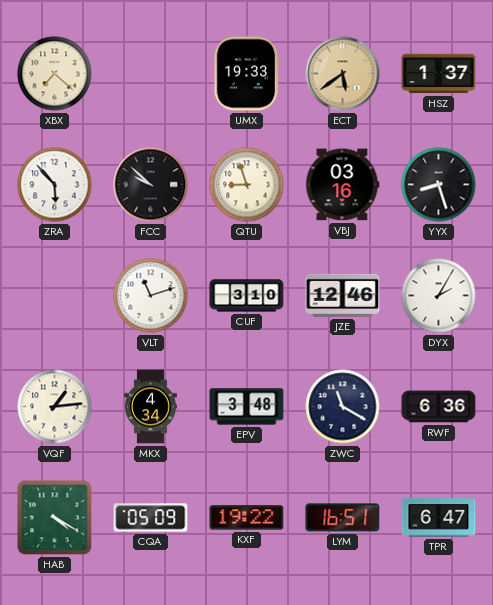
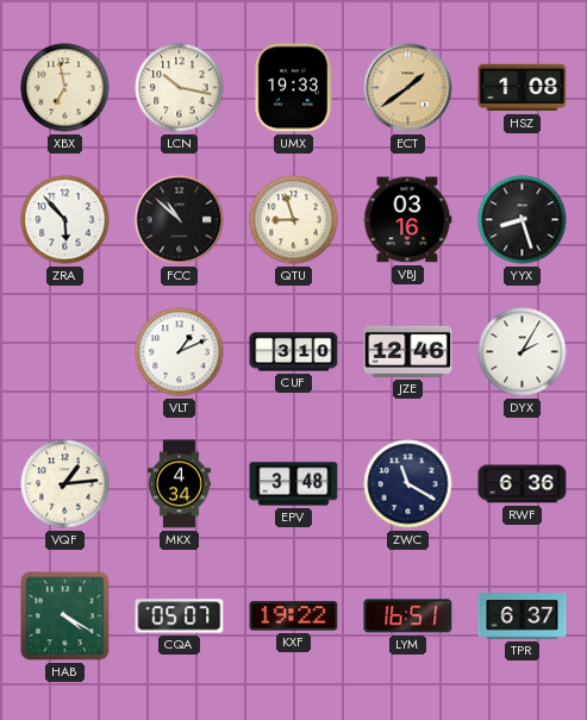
XBX: 7:22 -> 6:58
LCN: none -> 10:17
ECT: 5:39 -> 1:39
HSZ: 1:37 -> 1:08
FCC: 9:52 -> 10:52
VLT: 11:12 -> 1:11
CQA: 05:09 -> 05:07
TPR: 6:47 -> 6:37
